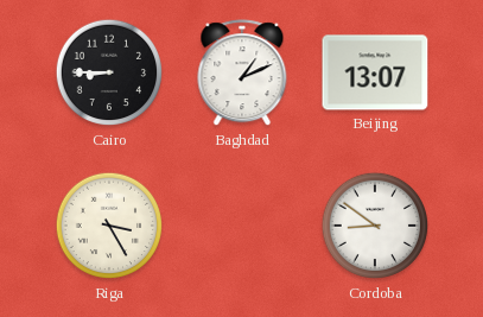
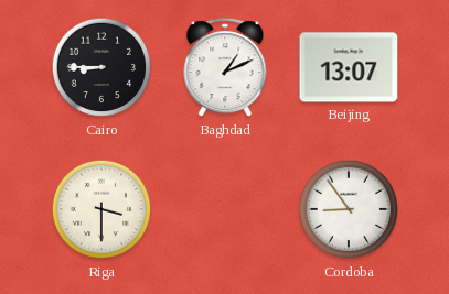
Riga: 3:25 -> 3:30
Cordoba: 8:51 -> 8:54
